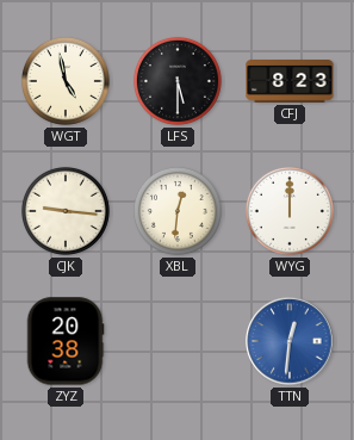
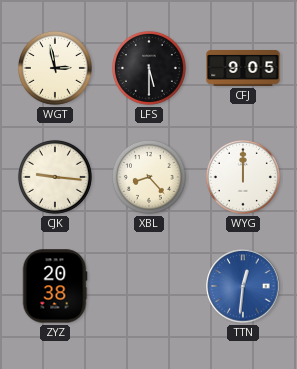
WGT: 4:58 -> 2:58
CFJ: 8:23 -> 9:05
XBL: 12:31 -> 8:23
